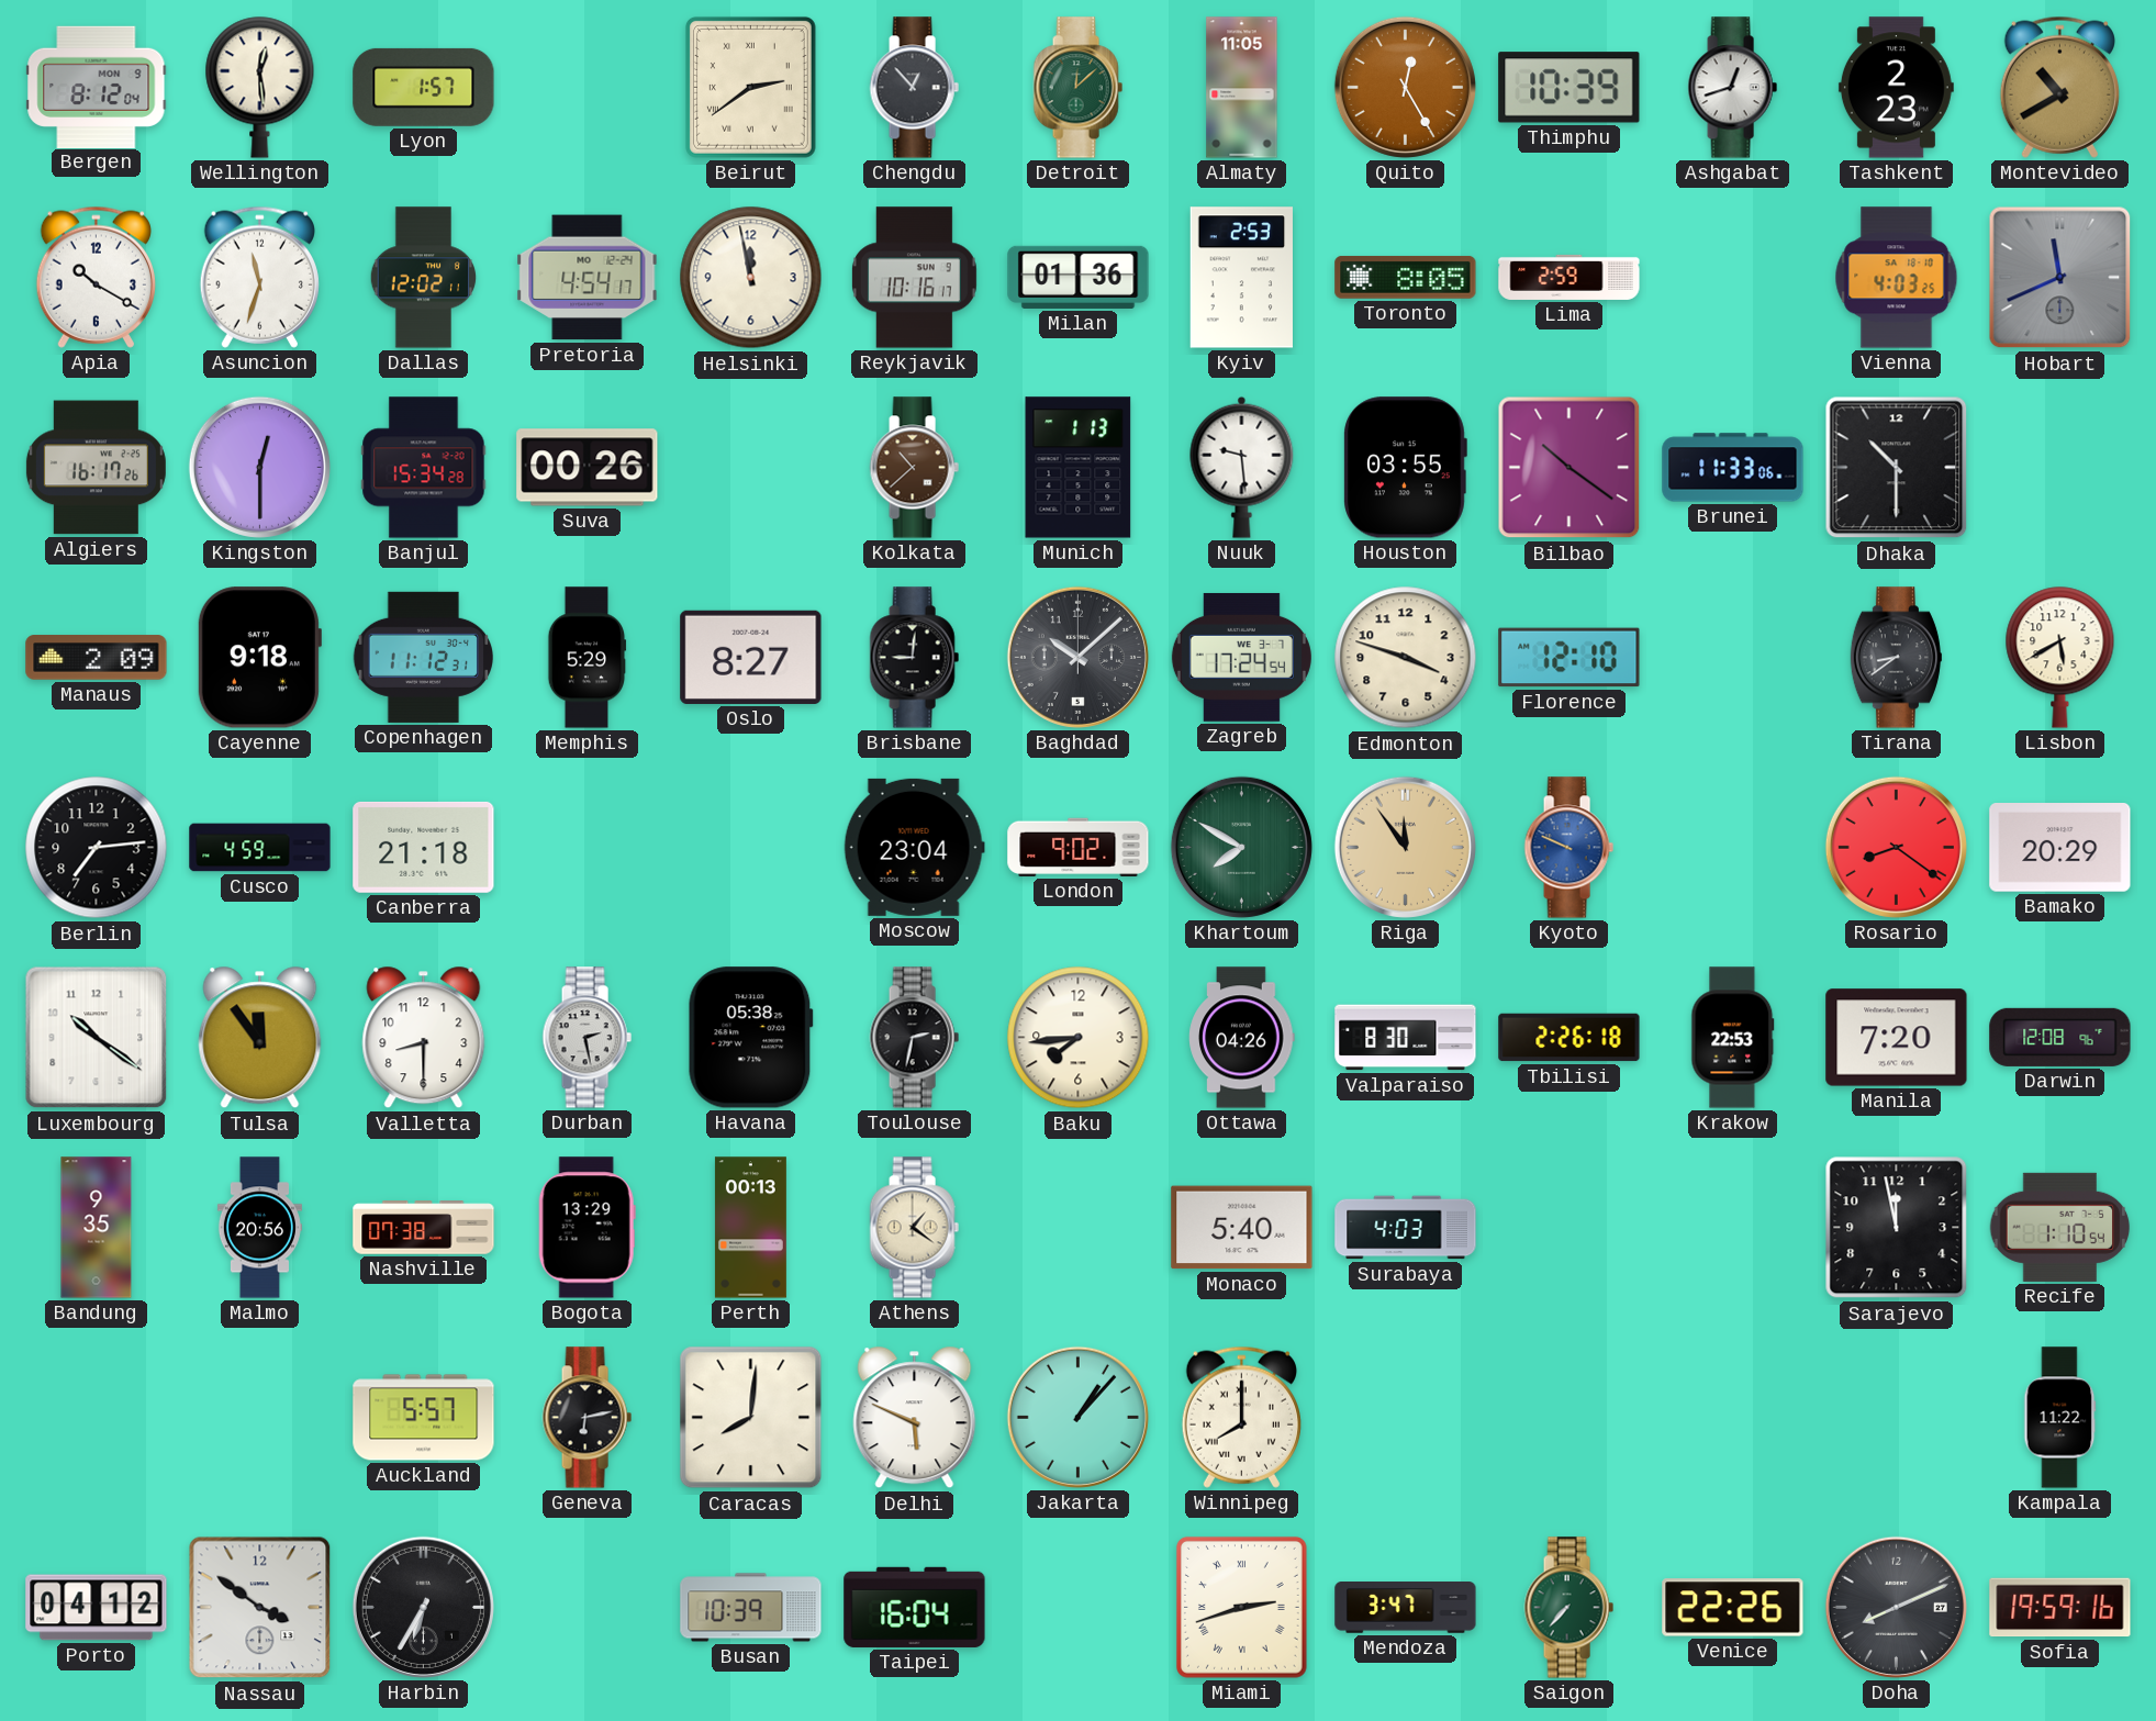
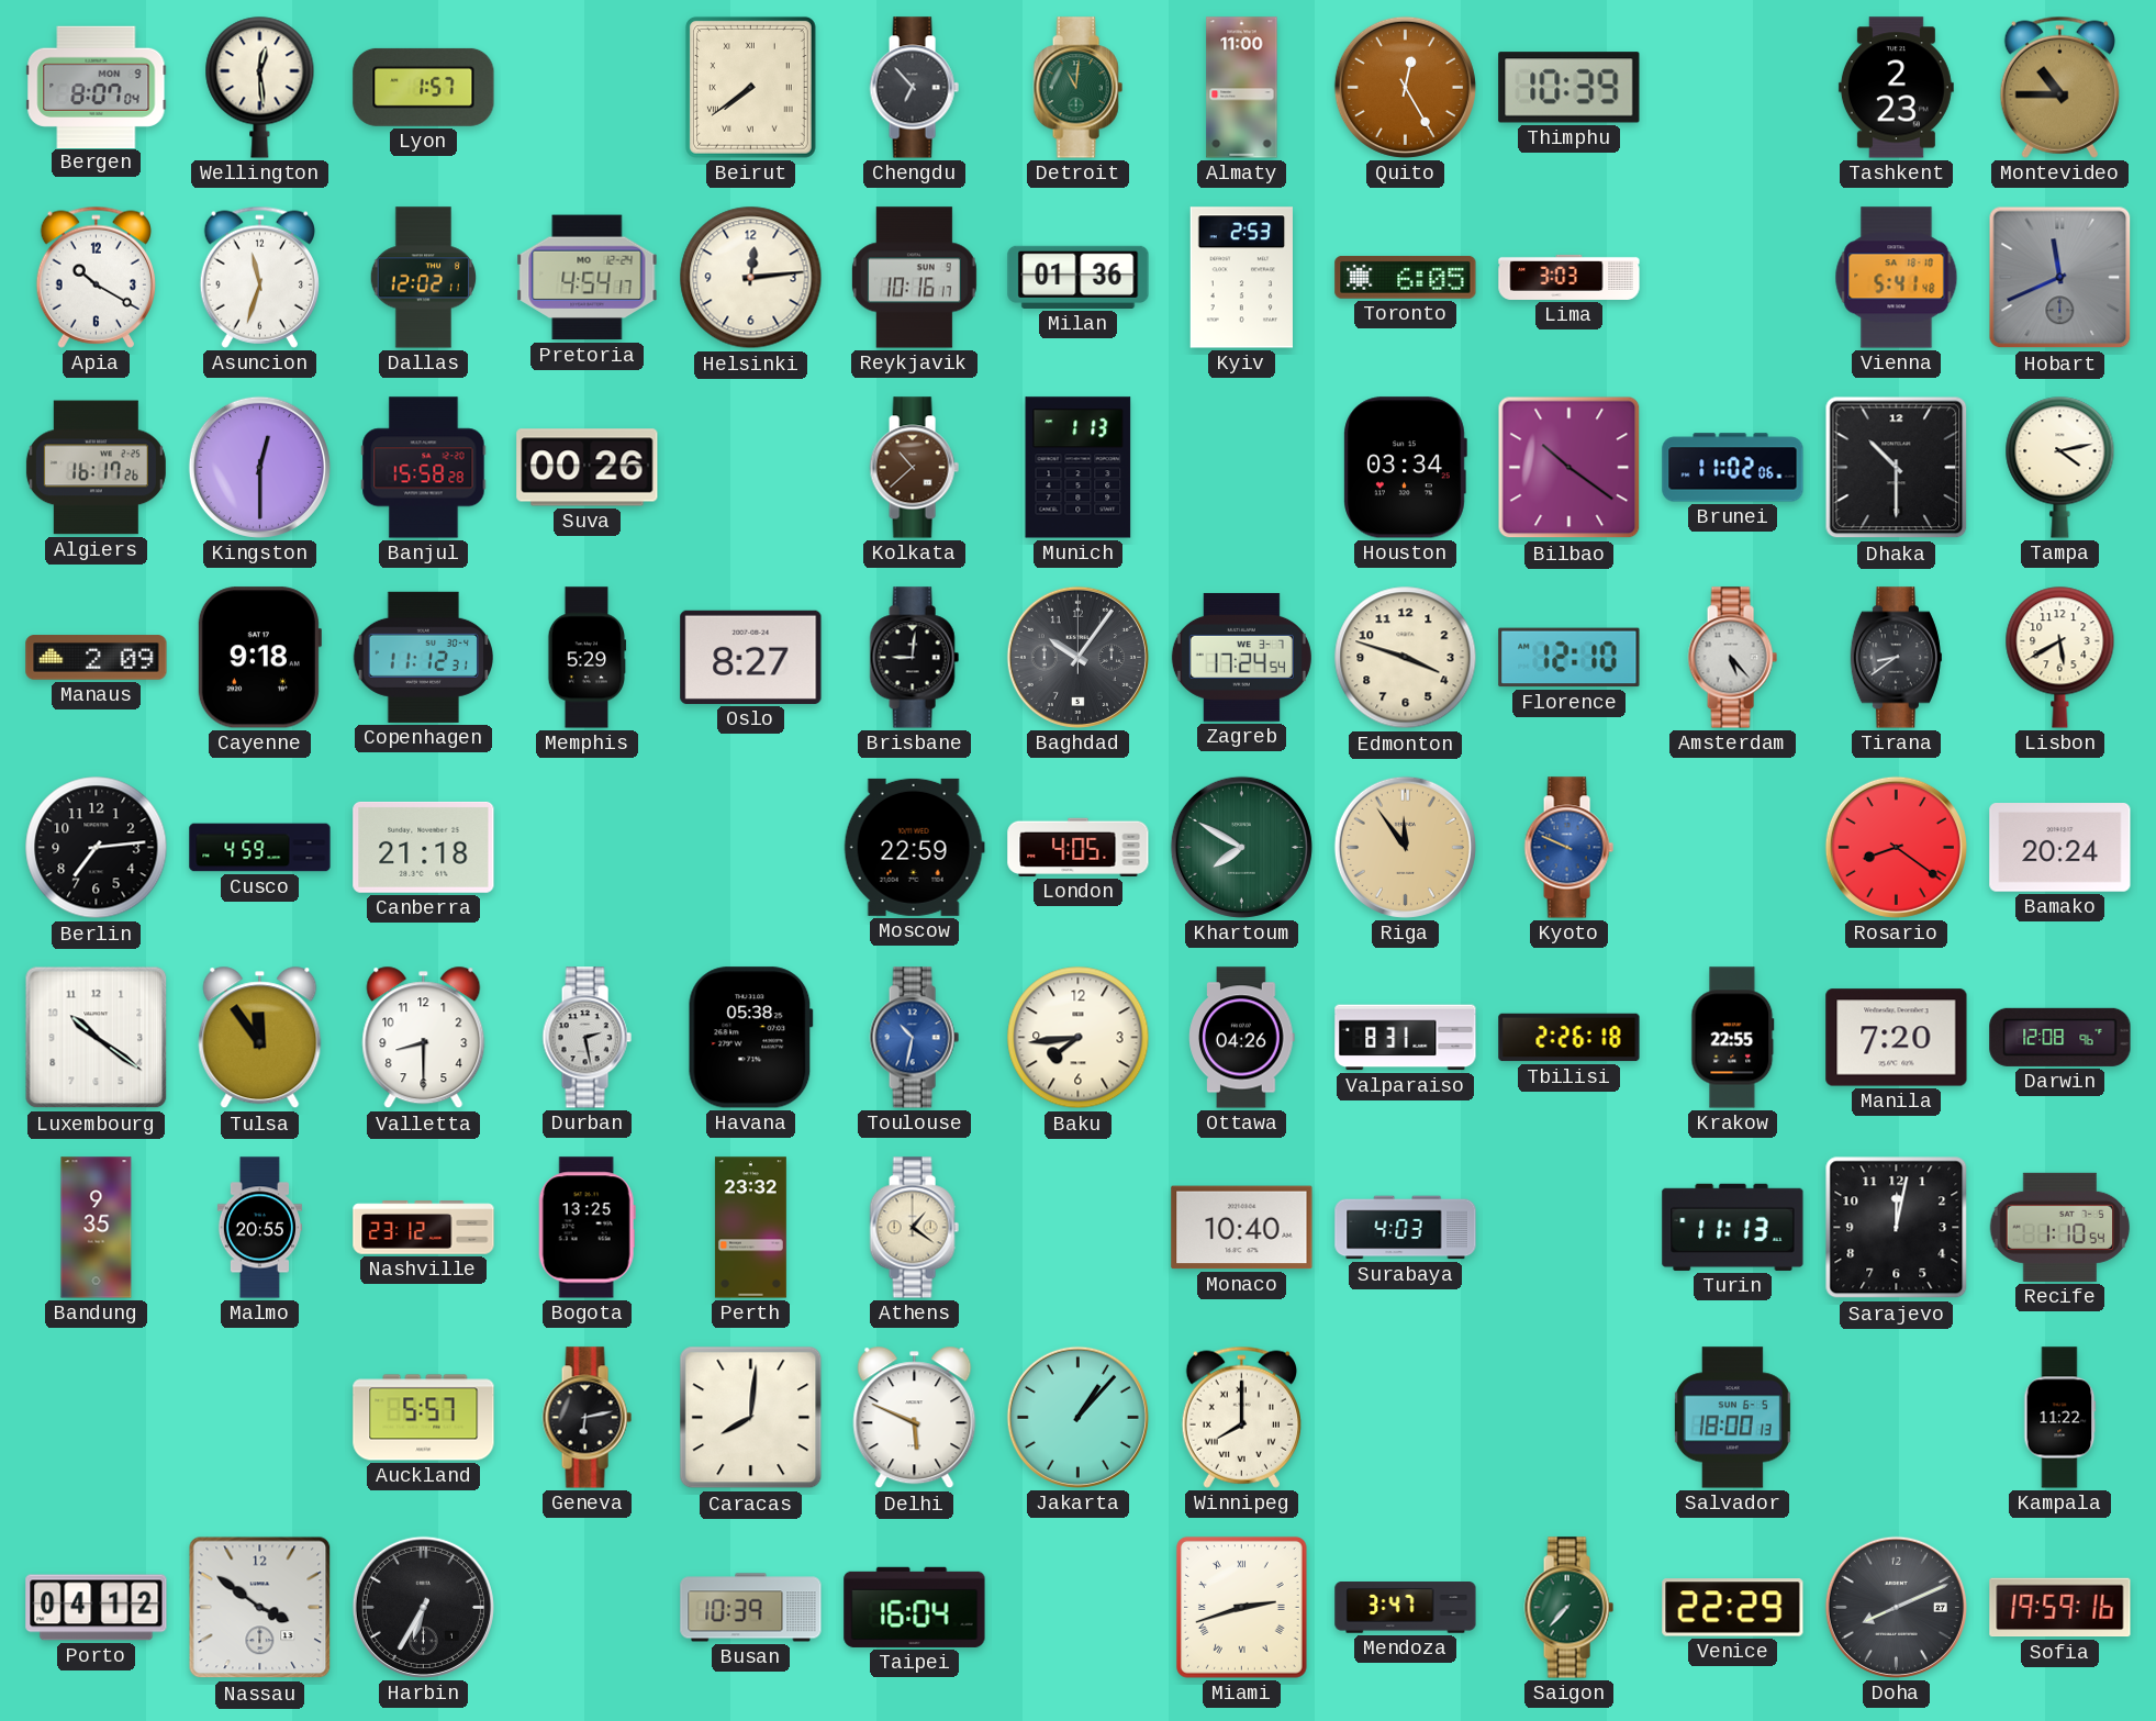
Bergen: 8:12 -> 8:07
Beirut: 2:39 -> 7:39
Chengdu: 12:53 -> 6:53
Detroit: 12:08 -> 11:01
Almaty: 11:05 -> 11:00
Ashgabat: 12:42 -> none
Montevideo: 10:40 -> 10:45
Helsinki: 11:58 -> 12:14
Toronto: 8:05 -> 6:05
Lima: 2:59 -> 3:03
Vienna: 4:03 -> 5:41
Banjul: 15:34 -> 15:58
Nuuk: 9:29 -> none
Houston: 03:55 -> 03:34
Brunei: 11:33 -> 11:02
Tampa: none -> 4:13
Baghdad: 10:08 -> 10:06
Amsterdam: none -> 5:23
Moscow: 23:04 -> 22:59
London: 9:02 -> 4:05
Bamako: 20:29 -> 20:24
Toulouse: 2:32 -> 10:32
Toulouse dial: black -> blue
Valparaiso: 8:30 -> 8:31
Krakow: 22:53 -> 22:55
Malmo: 20:56 -> 20:55
Nashville: 07:38 -> 23:12
Bogota: 13:29 -> 13:25
Perth: 00:13 -> 23:32
Monaco: 5:40 -> 10:40
Turin: none -> 11:13
Sarajevo: 11:58 -> 12:02
Salvador: none -> 18:00
Venice: 22:26 -> 22:29
